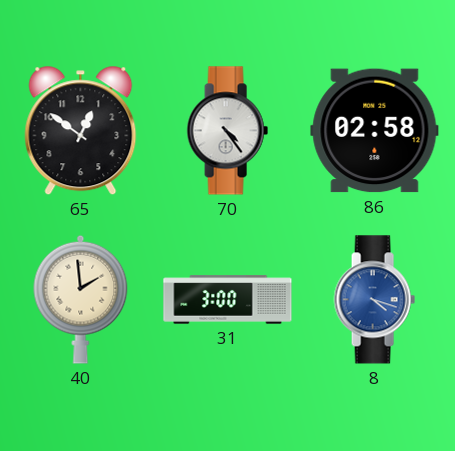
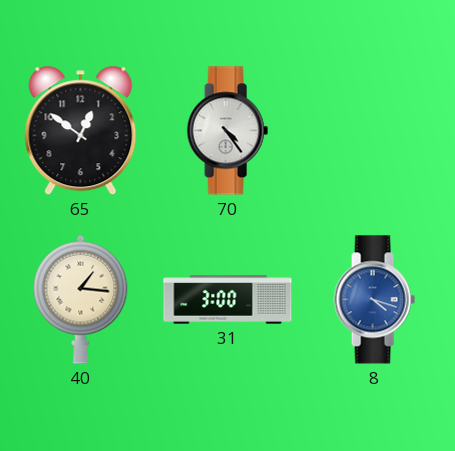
86: 02:58 -> none
40: 1:59 -> 1:16
